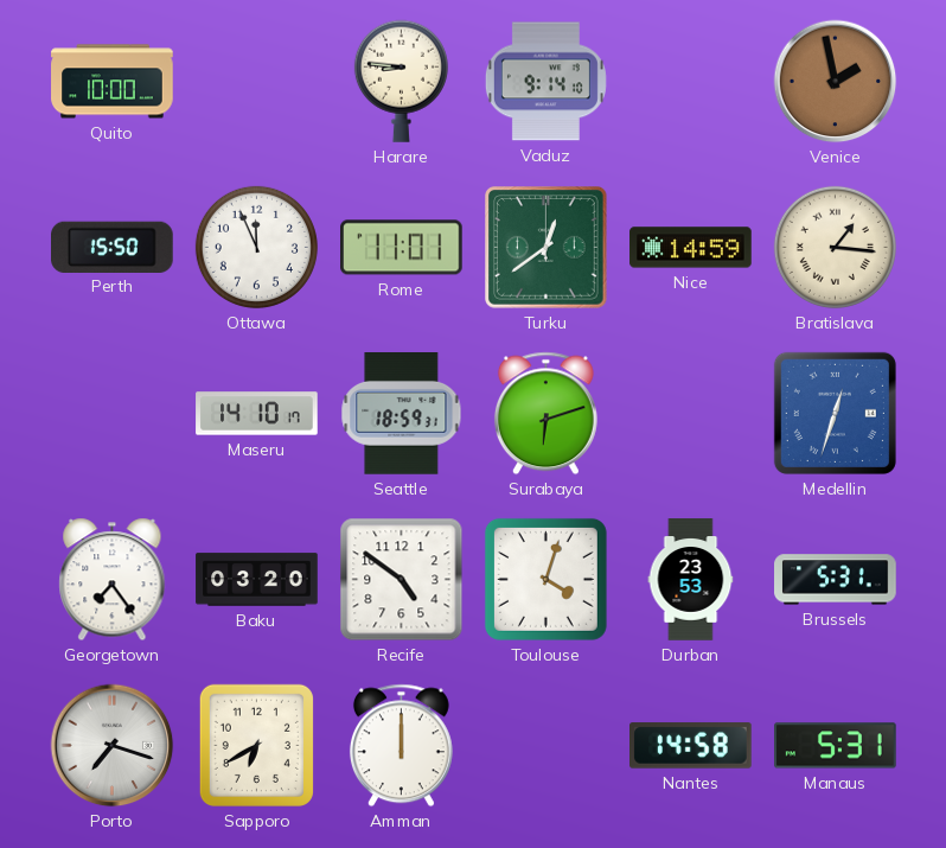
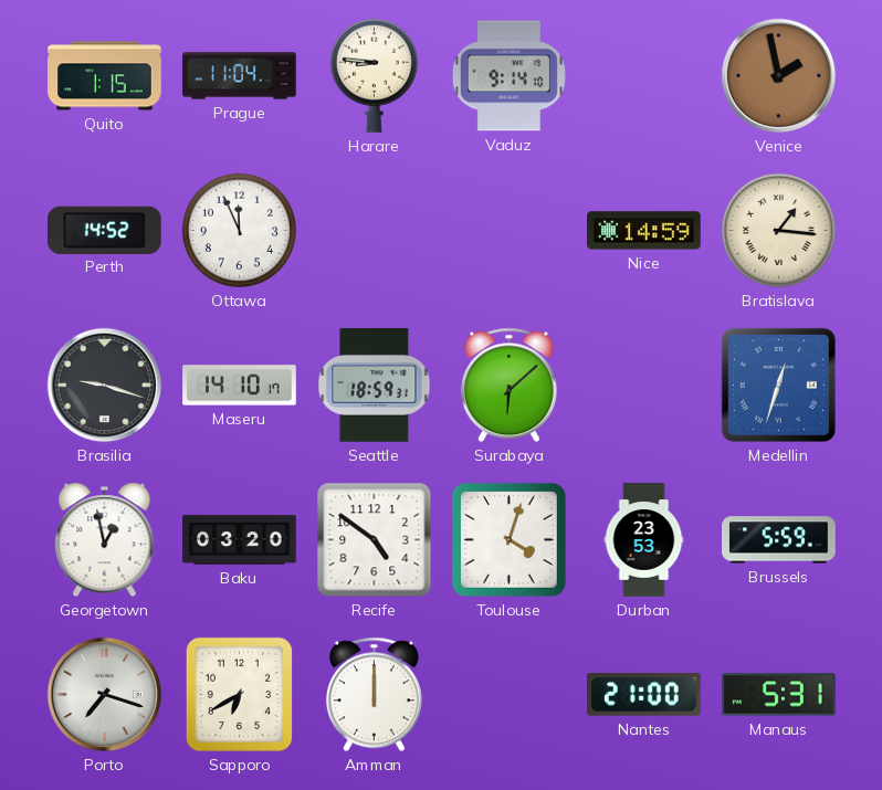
Quito: 10:00 -> 1:15
Prague: none -> 11:04
Perth: 15:50 -> 14:52
Rome: 11:01 -> none
Turku: 12:39 -> none
Brasilia: none -> 9:18
Surabaya: 6:12 -> 6:08
Georgetown: 7:24 -> 12:58
Brussels: 5:31 -> 5:59
Nantes: 14:58 -> 21:00
